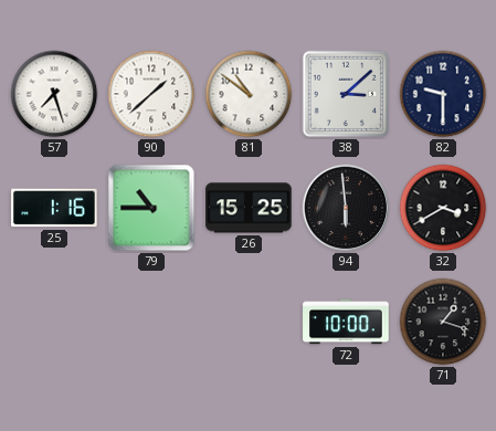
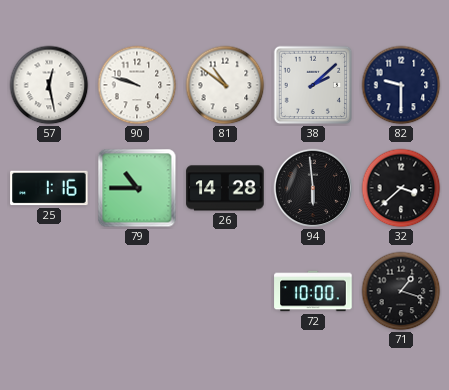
57: 7:27 -> 12:28
90: 1:38 -> 9:48
38: 3:08 -> 2:08
26: 15:25 -> 14:28
32: 3:40 -> 3:38
